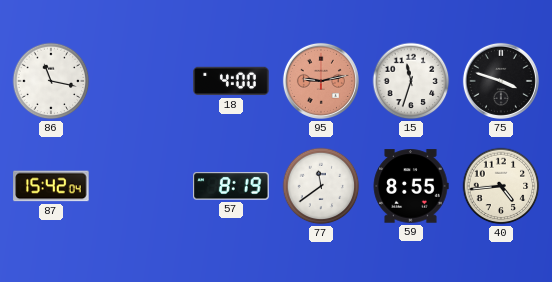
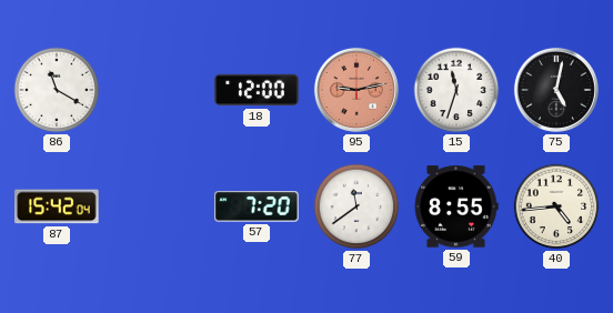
86: 11:17 -> 11:20
18: 4:00 -> 12:00
75: 3:48 -> 5:02
57: 8:19 -> 7:20
